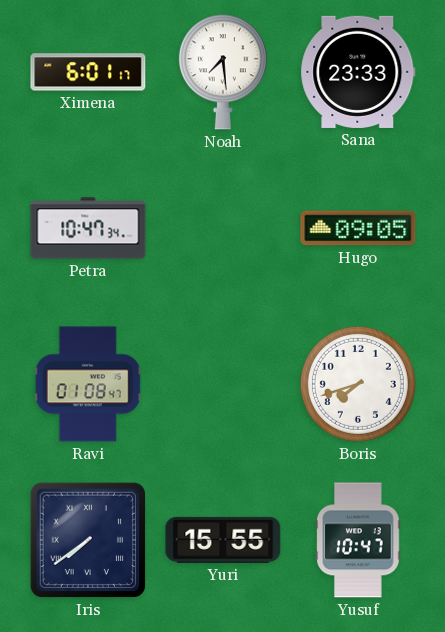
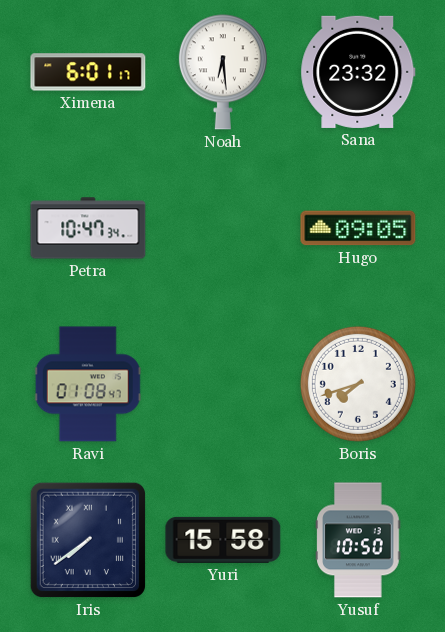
Noah: 7:29 -> 6:29
Sana: 23:33 -> 23:32
Yuri: 15:55 -> 15:58
Yusuf: 10:47 -> 10:50
